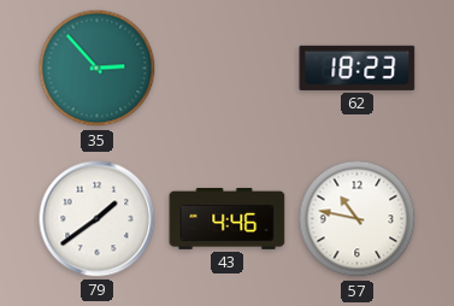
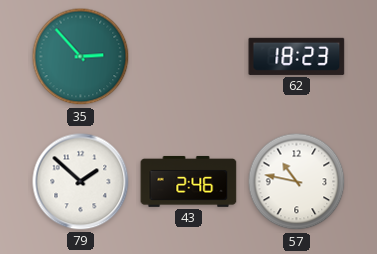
79: 1:39 -> 1:52
43: 4:46 -> 2:46
